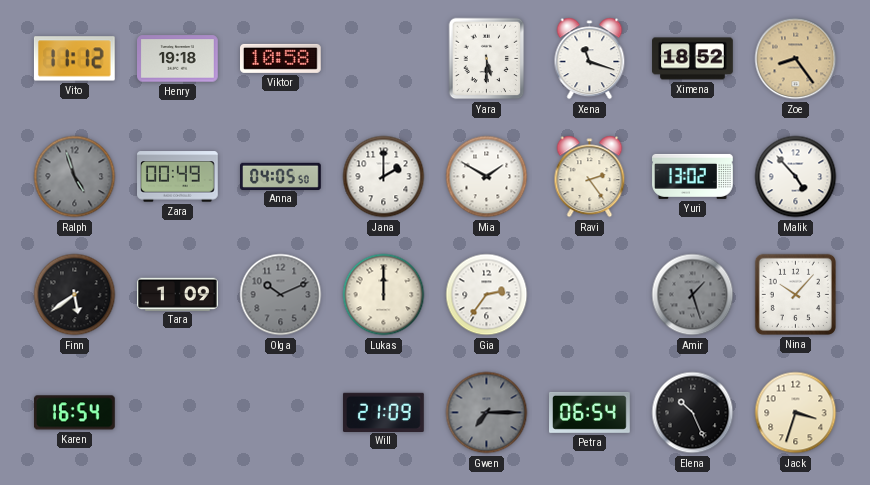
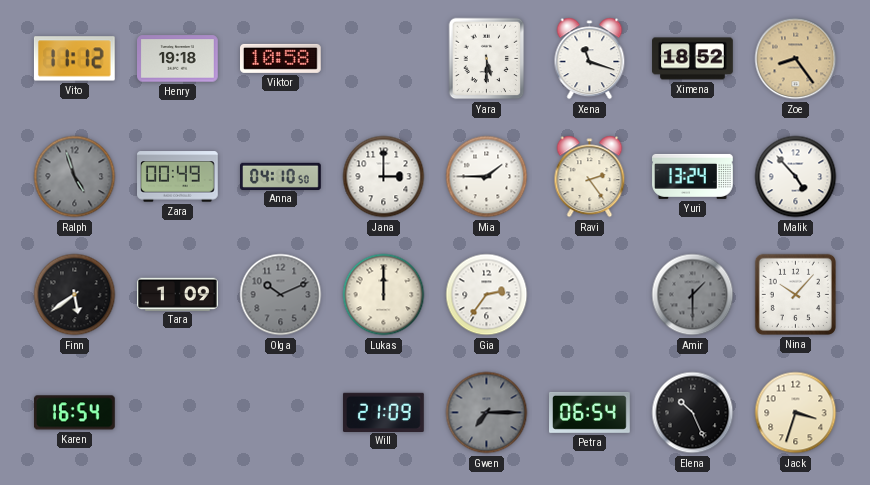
Anna: 04:05 -> 04:10
Jana: 2:00 -> 3:00
Mia: 1:50 -> 1:45
Yuri: 13:02 -> 13:24
Amir: 1:27 -> 1:30
